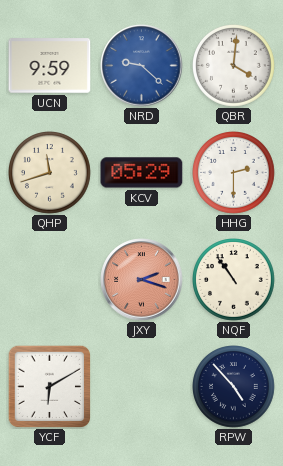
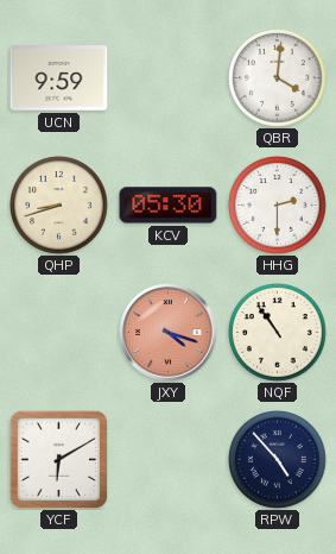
NRD: 9:22 -> none
QHP: 11:42 -> 8:42
KCV: 05:29 -> 05:30
JXY: 2:18 -> 4:18
